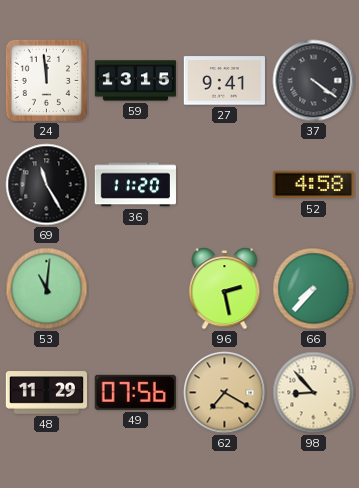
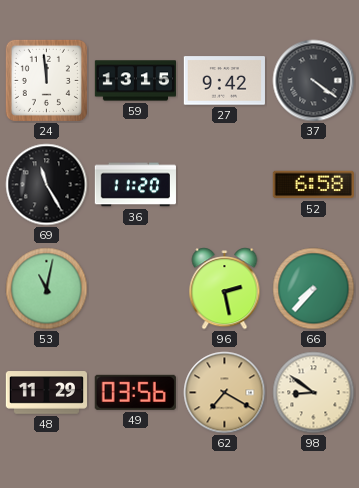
27: 9:41 -> 9:42
52: 4:58 -> 6:58
53: 11:01 -> 11:02
49: 07:56 -> 03:56
98: 8:53 -> 8:51
